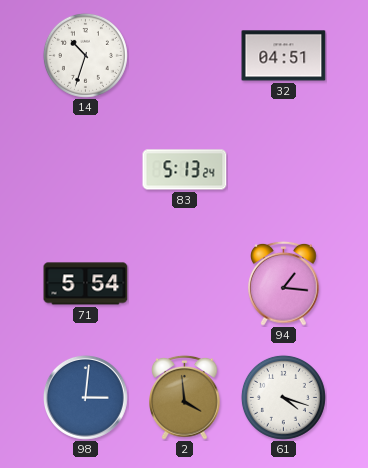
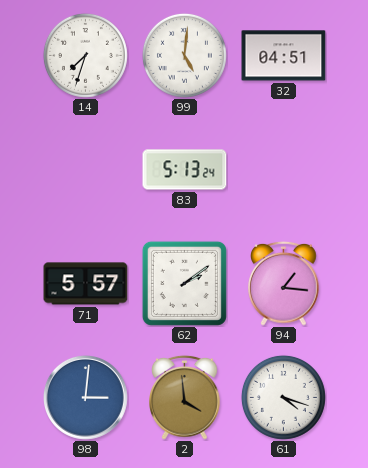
14: 10:33 -> 7:33
99: none -> 5:01
71: 5:54 -> 5:57
62: none -> 2:09
